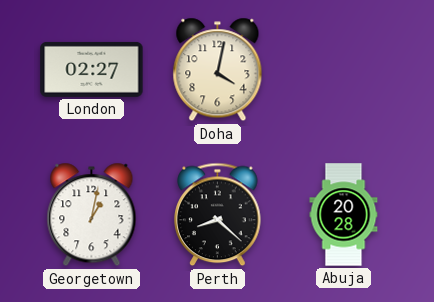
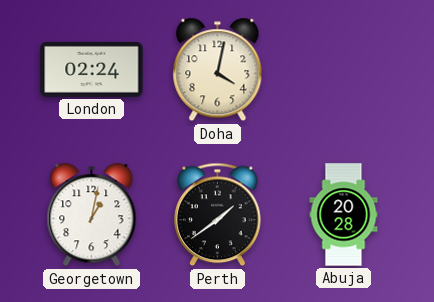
London: 02:27 -> 02:24
Perth: 8:22 -> 1:39
